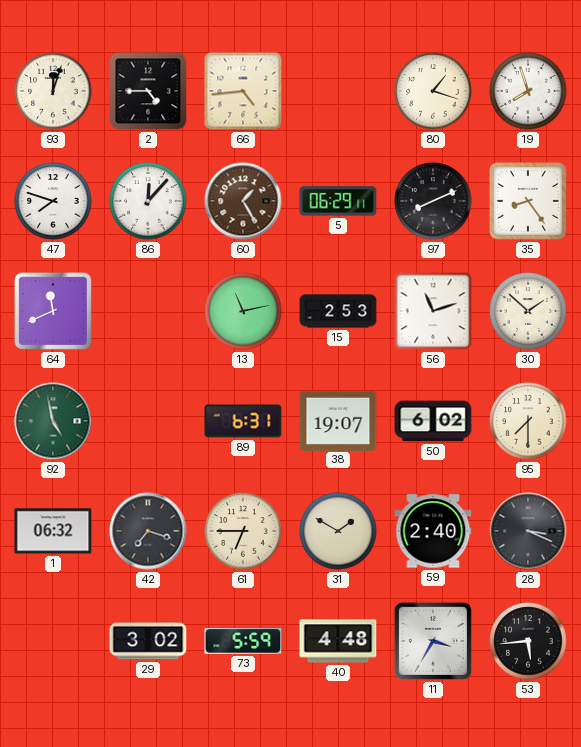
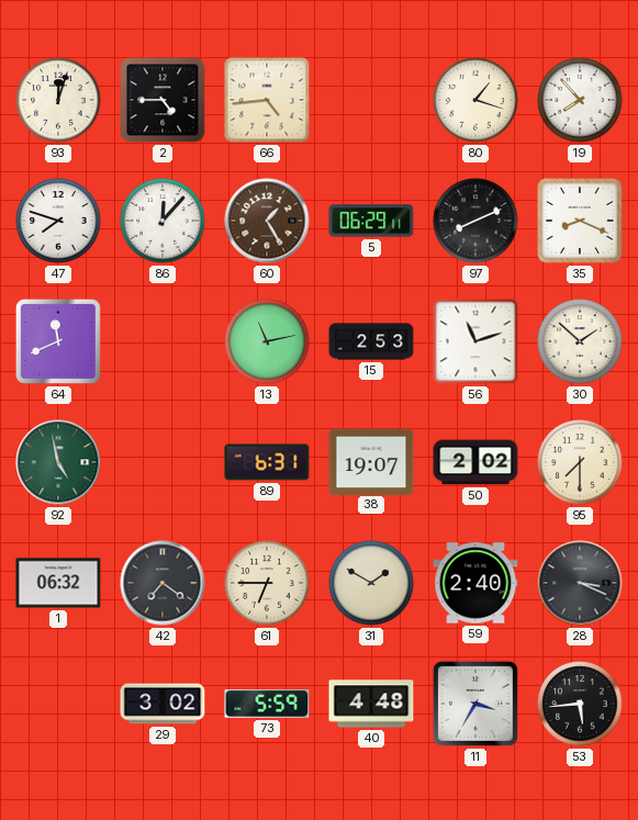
19: 7:57 -> 7:53
35: 8:24 -> 8:19
50: 6:02 -> 2:02
42: 7:18 -> 7:21
